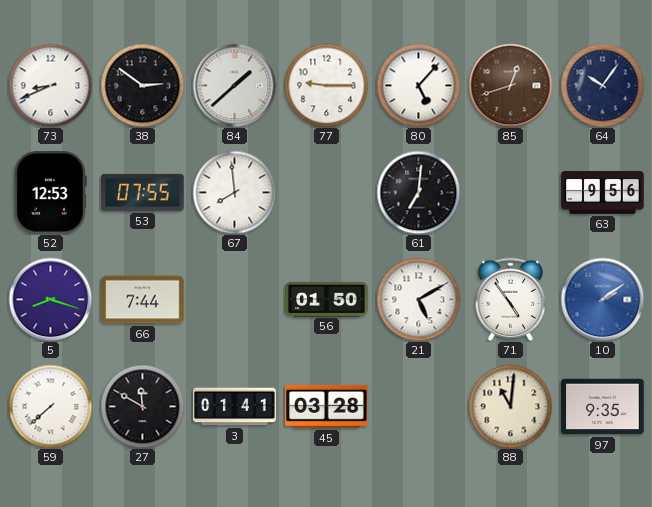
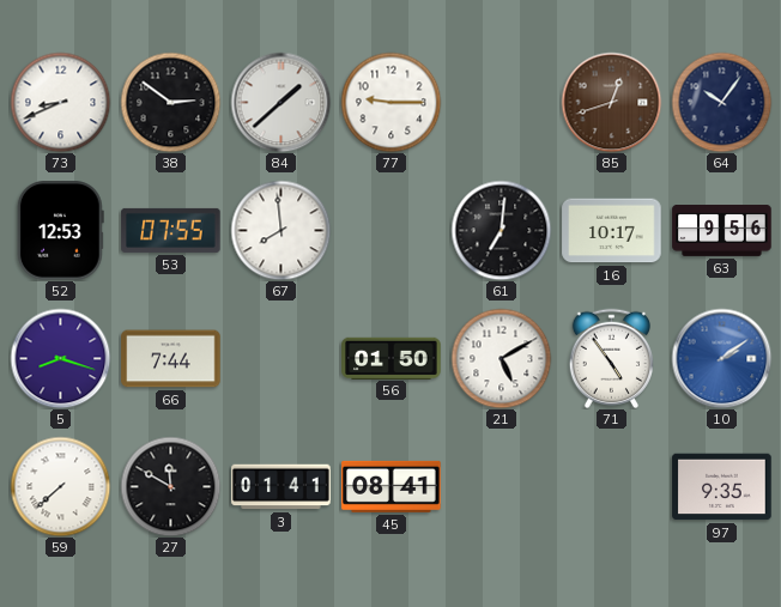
80: 5:07 -> none
16: none -> 10:17
45: 03:28 -> 08:41
88: 11:01 -> none
